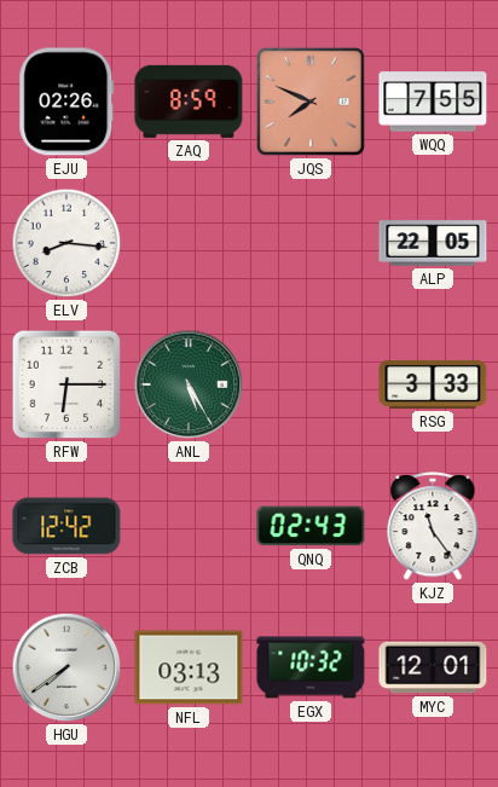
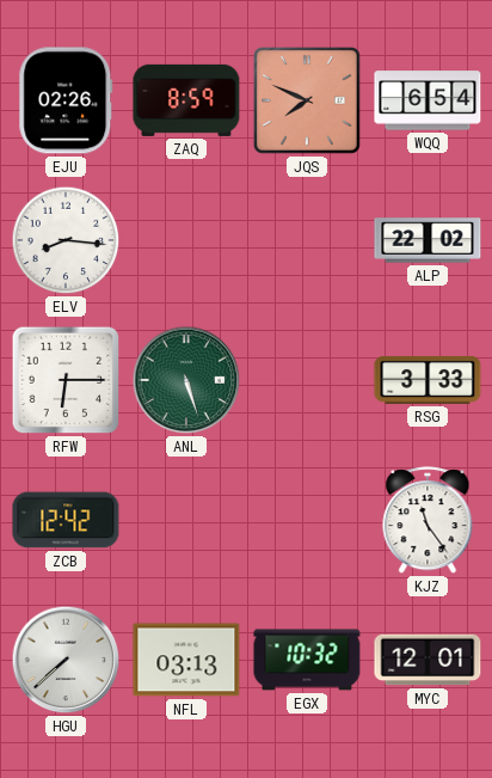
WQQ: 7:55 -> 6:54
ALP: 22:05 -> 22:02
ANL: 5:25 -> 5:27
QNQ: 02:43 -> none
HGU: 7:39 -> 7:38
